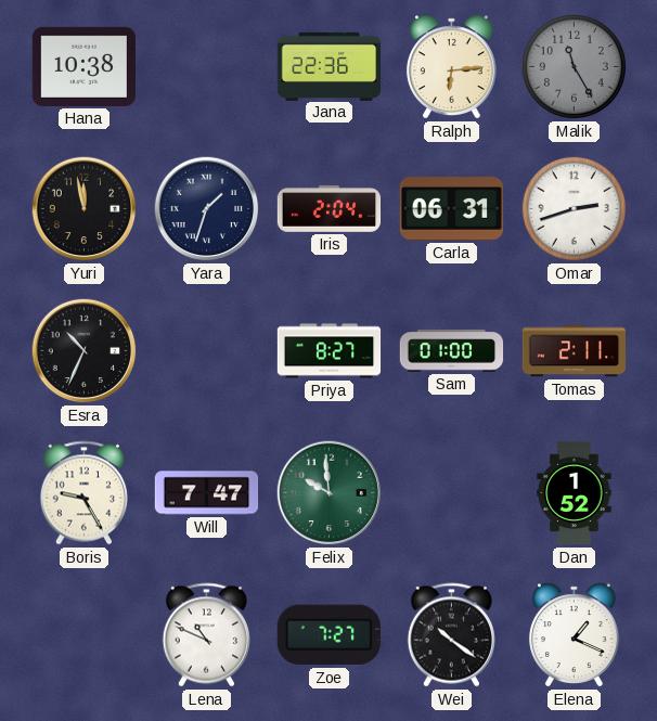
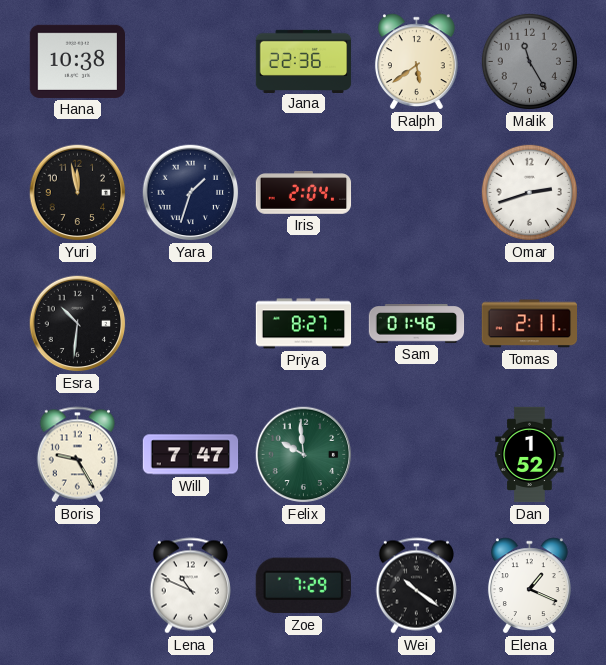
Ralph: 6:14 -> 5:39
Carla: 06:31 -> none
Esra: 10:34 -> 10:31
Sam: 01:00 -> 01:46
Zoe: 7:27 -> 7:29
